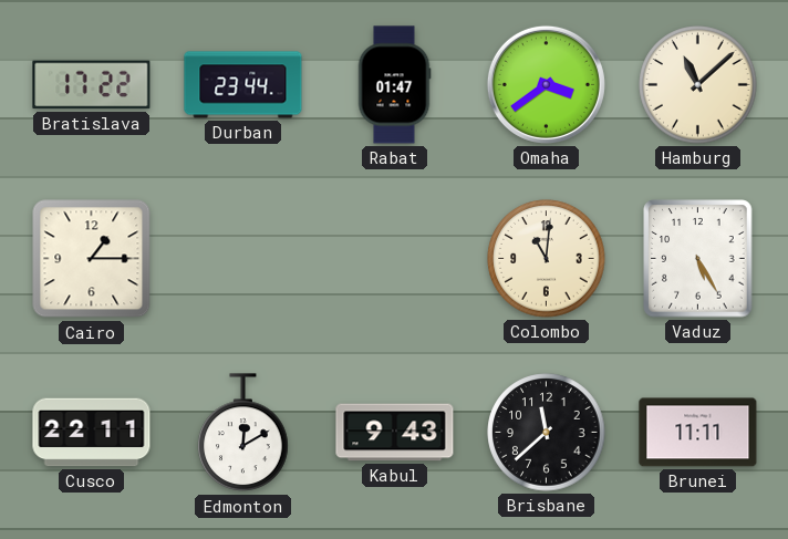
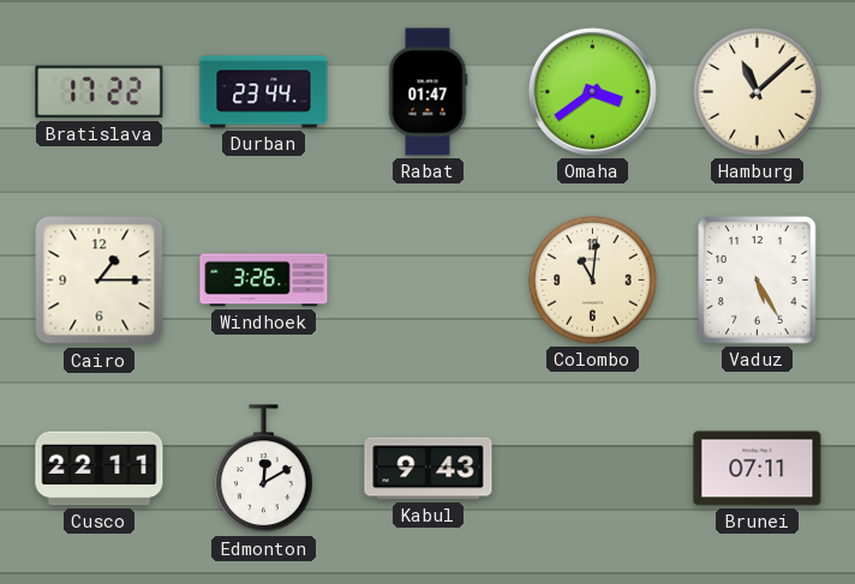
Windhoek: none -> 3:26
Brisbane: 11:38 -> none
Brunei: 11:11 -> 07:11
